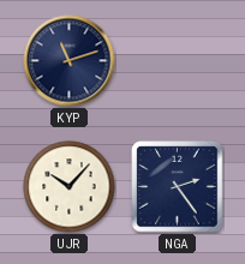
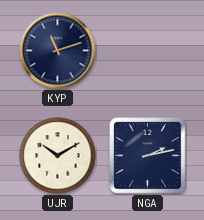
UJR: 10:07 -> 10:10
NGA: 2:24 -> 2:13
